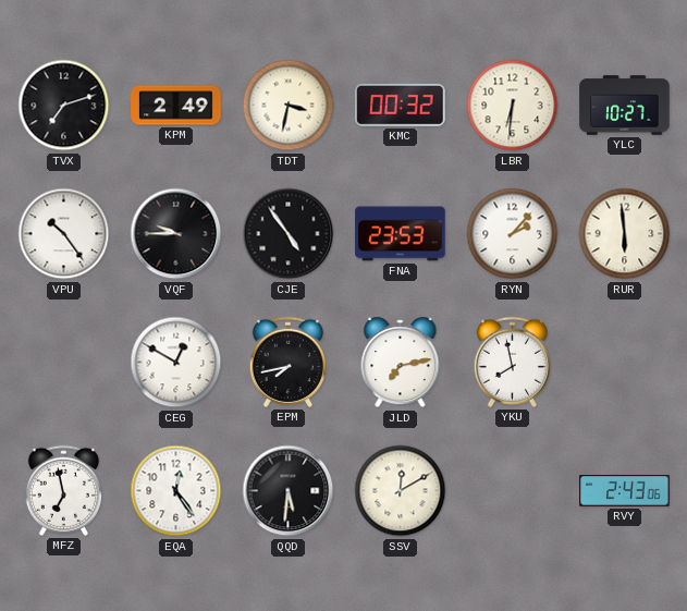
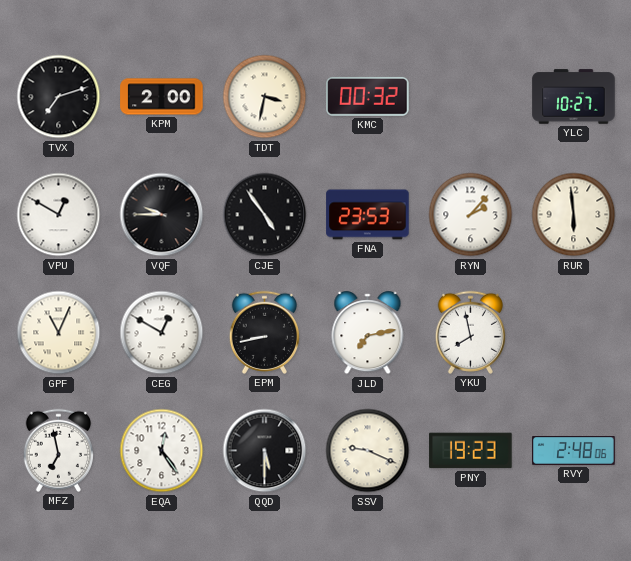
KPM: 2:49 -> 2:00
LBR: 6:31 -> none
VPU: 10:24 -> 12:50
GPF: none -> 11:04
EPM: 7:43 -> 8:43
QQD: 5:31 -> 5:30
SSV: 12:10 -> 9:19
PNY: none -> 19:23
RVY: 2:43 -> 2:48
